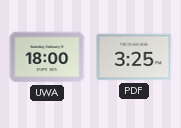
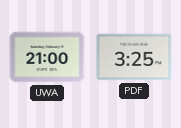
UWA: 18:00 -> 21:00
